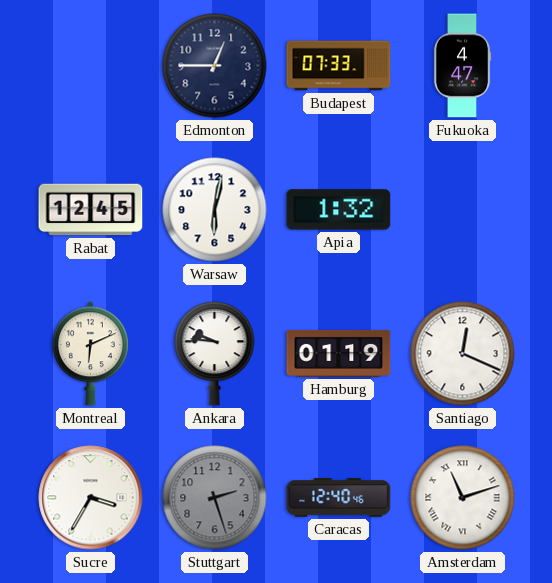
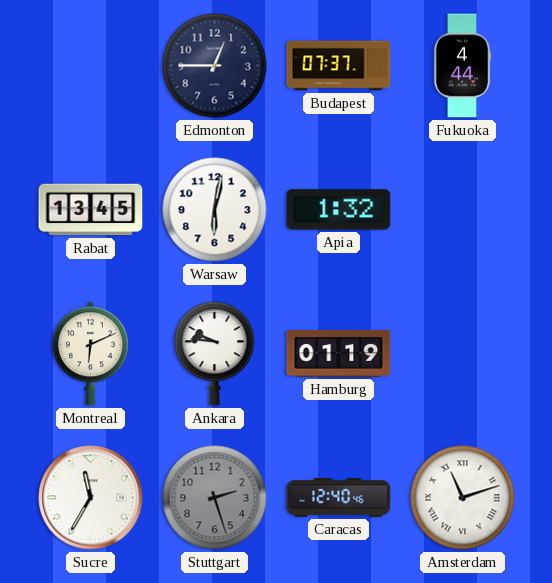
Budapest: 07:33 -> 07:37
Fukuoka: 4:47 -> 4:44
Rabat: 12:45 -> 13:45
Santiago: 12:19 -> none
Sucre: 3:35 -> 11:35
